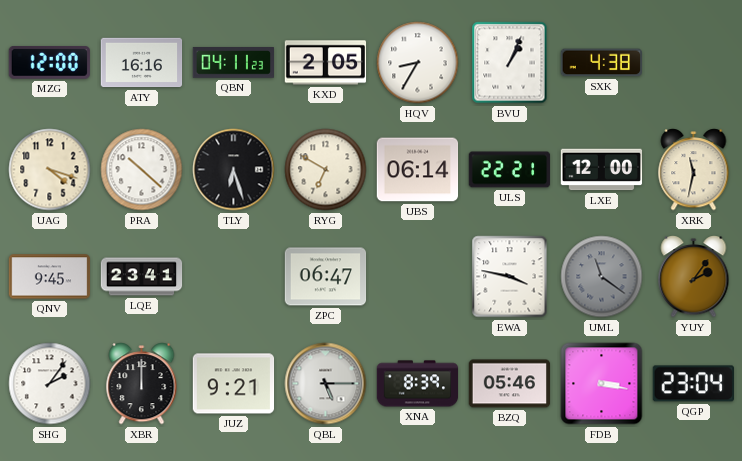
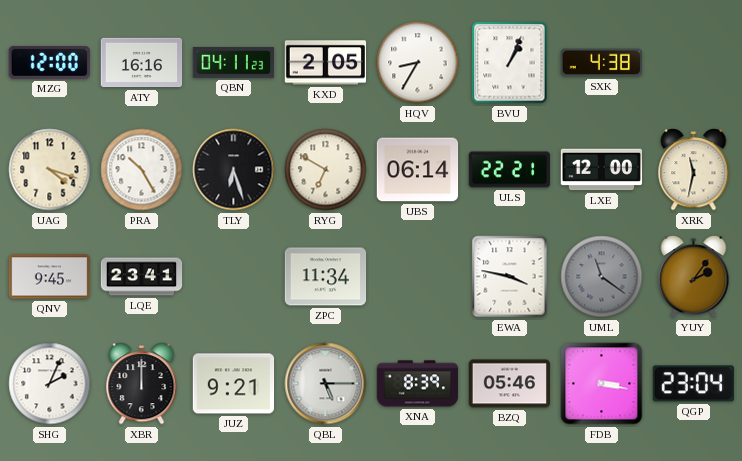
PRA: 10:22 -> 10:25
ZPC: 06:47 -> 11:34
SHG: 2:06 -> 2:04
